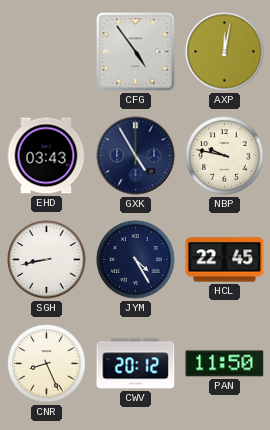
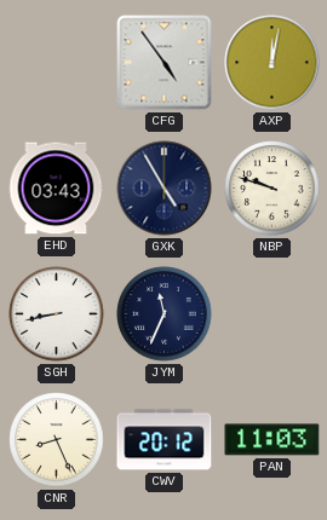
NBP: 9:47 -> 9:48
JYM: 4:25 -> 11:34
HCL: 22:45 -> none
PAN: 11:50 -> 11:03
